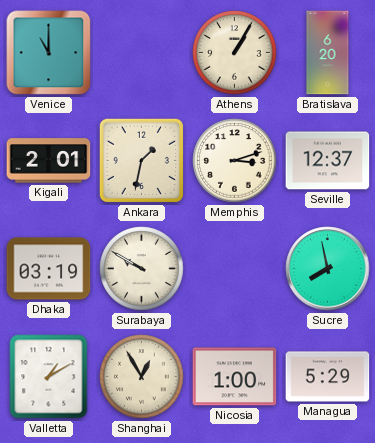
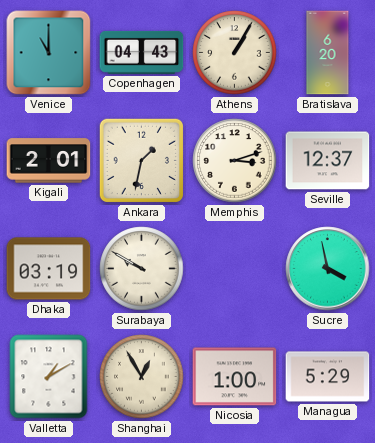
Copenhagen: none -> 04:43
Sucre: 7:58 -> 3:58
